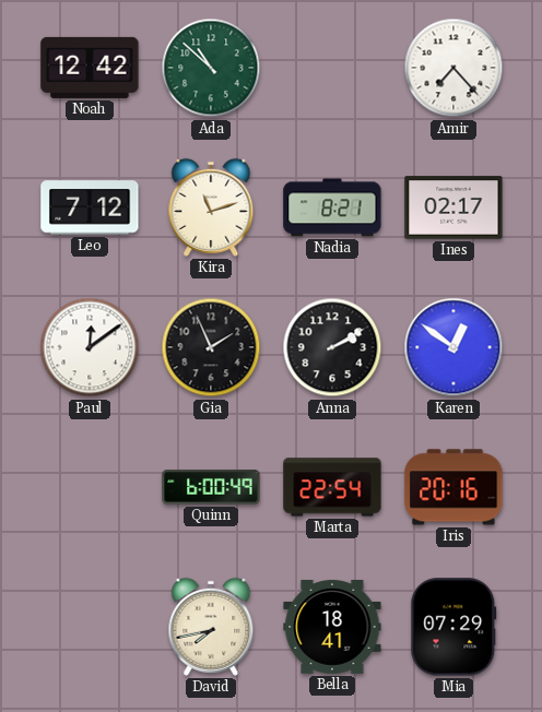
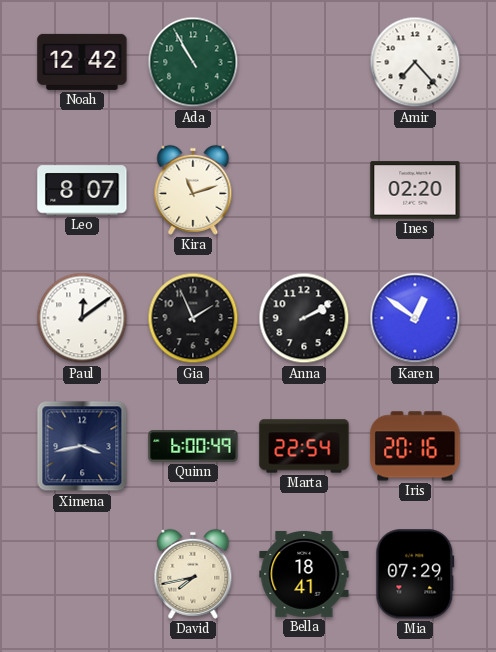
Ada: 10:52 -> 10:55
Leo: 7:12 -> 8:07
Nadia: 8:21 -> none
Ines: 02:17 -> 02:20
Ximena: none -> 3:43
